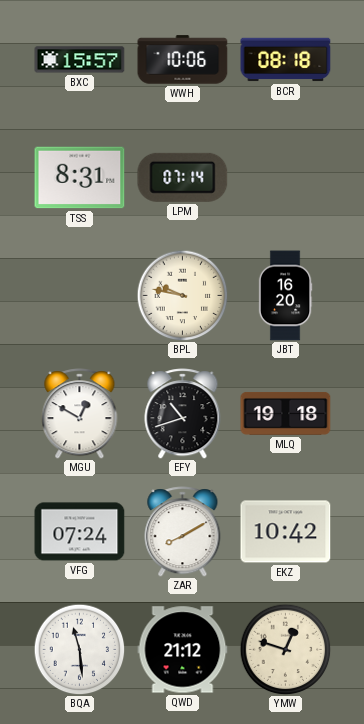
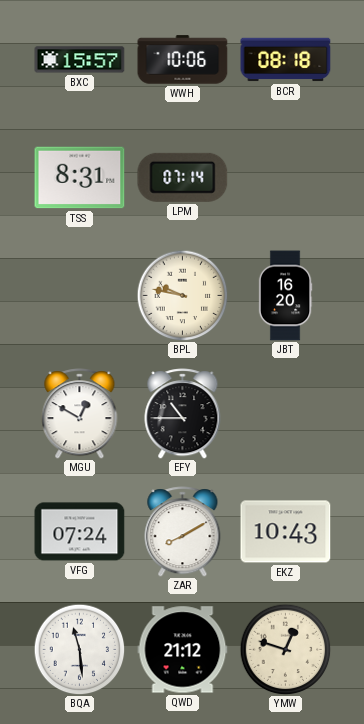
EFY: 10:42 -> 10:45
MLQ: 19:18 -> none
EKZ: 10:42 -> 10:43
